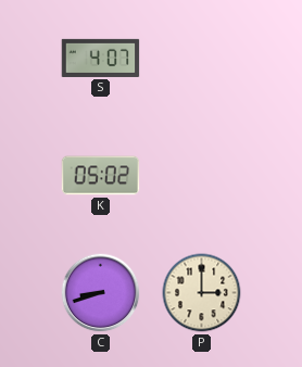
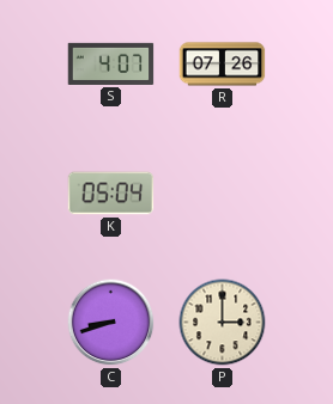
R: none -> 07:26
K: 05:02 -> 05:04
